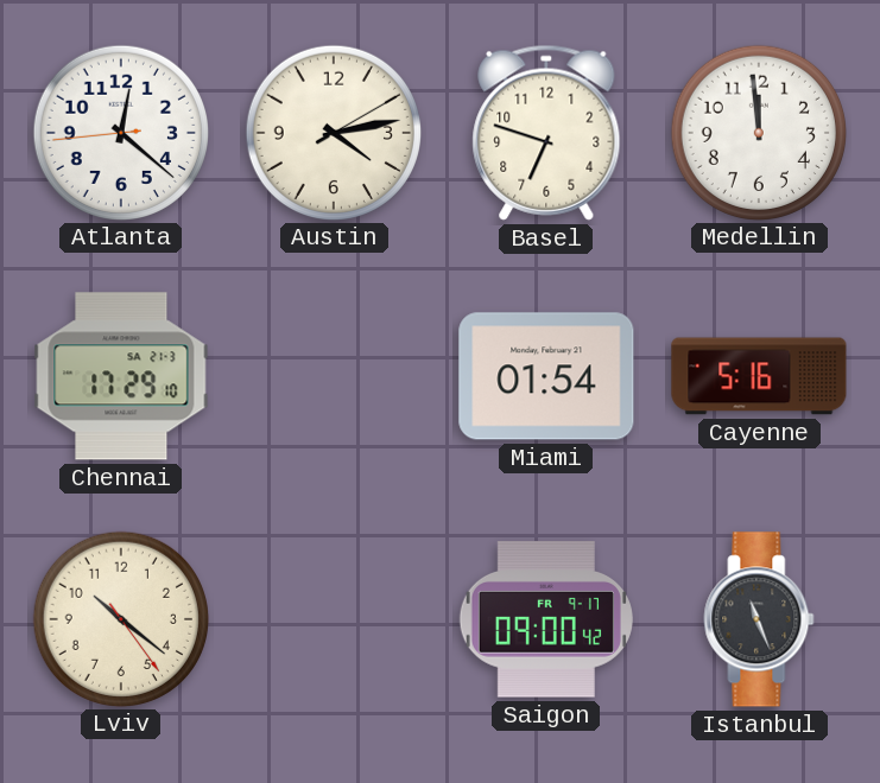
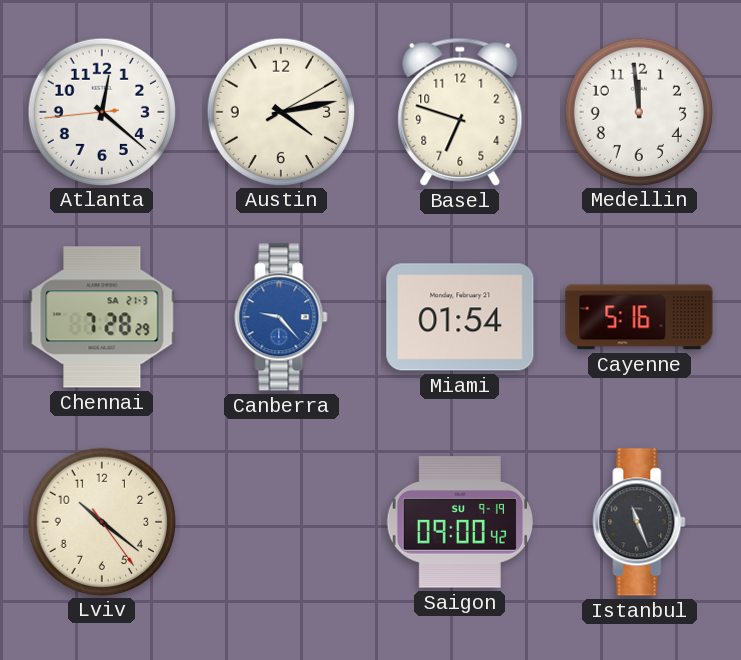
Chennai: 17:29 -> 7:28
Canberra: none -> 9:23
Saigon date: FR 9-17 -> SU 9-19
